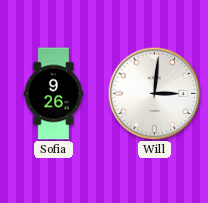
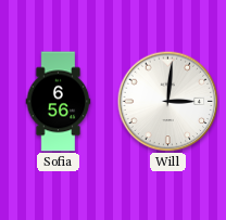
Sofia: 9:26 -> 6:56
